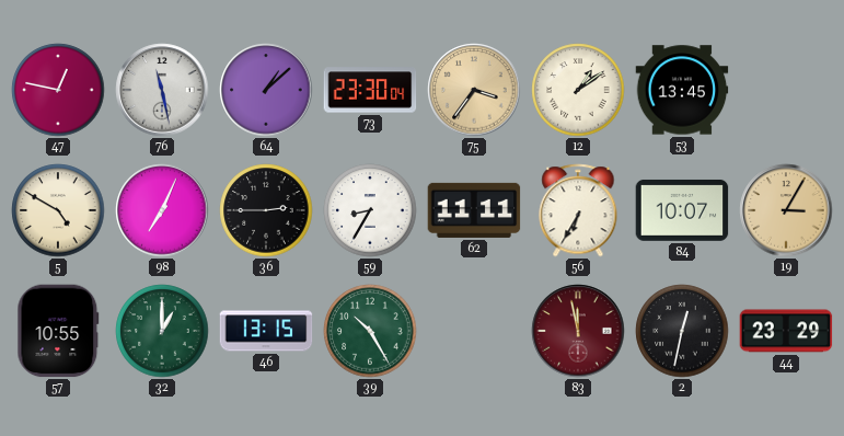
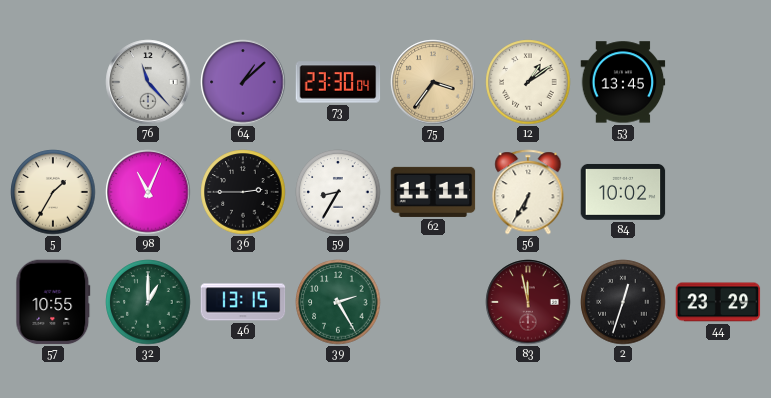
47: 12:47 -> none
76: 11:28 -> 11:23
5: 4:50 -> 1:35
98: 7:04 -> 11:04
84: 10:07 -> 10:02
19: 3:05 -> none
39: 10:25 -> 2:25
2: 12:32 -> 12:33
